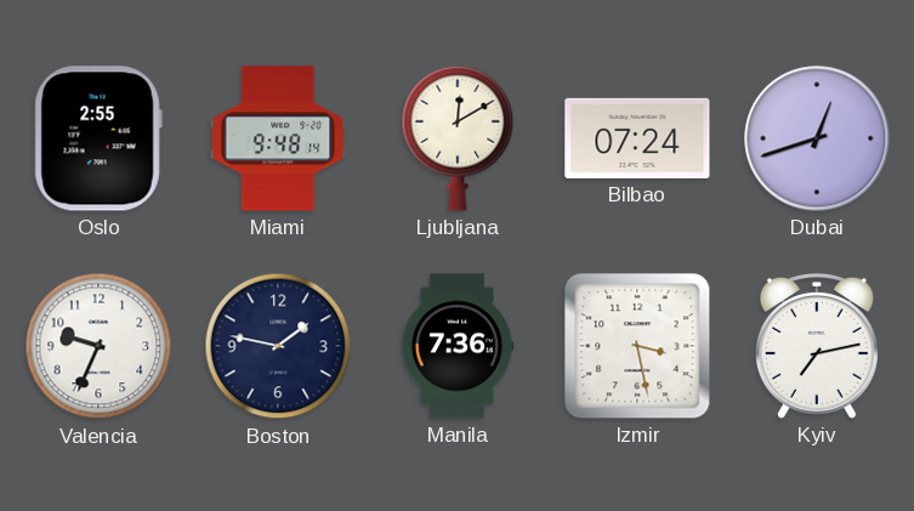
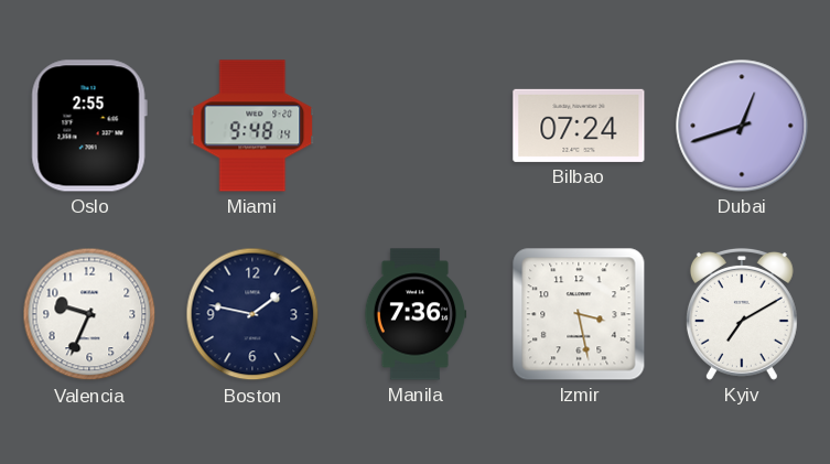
Ljubljana: 12:10 -> none
Kyiv: 7:13 -> 7:10
